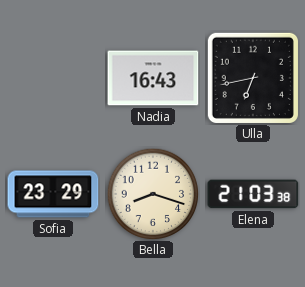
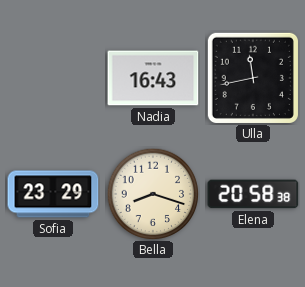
Ulla: 6:43 -> 11:43
Elena: 21:03 -> 20:58
